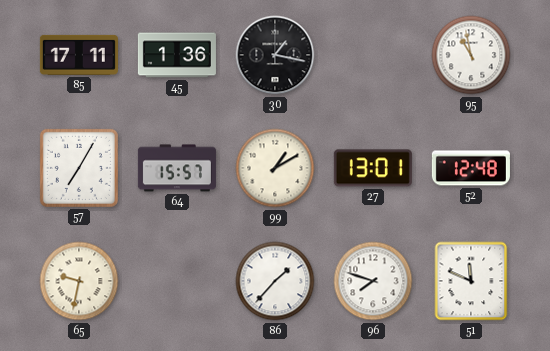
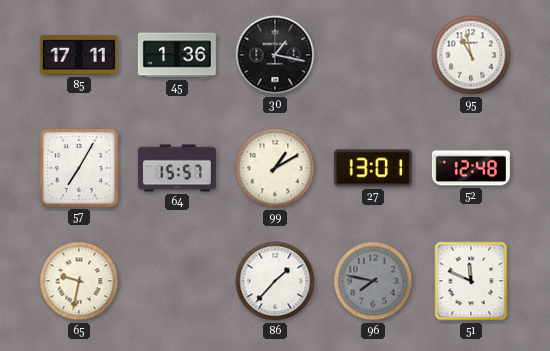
96: 7:48 -> 7:47
96 dial: white -> grey
